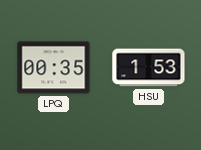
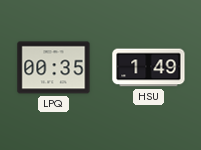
HSU: 1:53 -> 1:49
